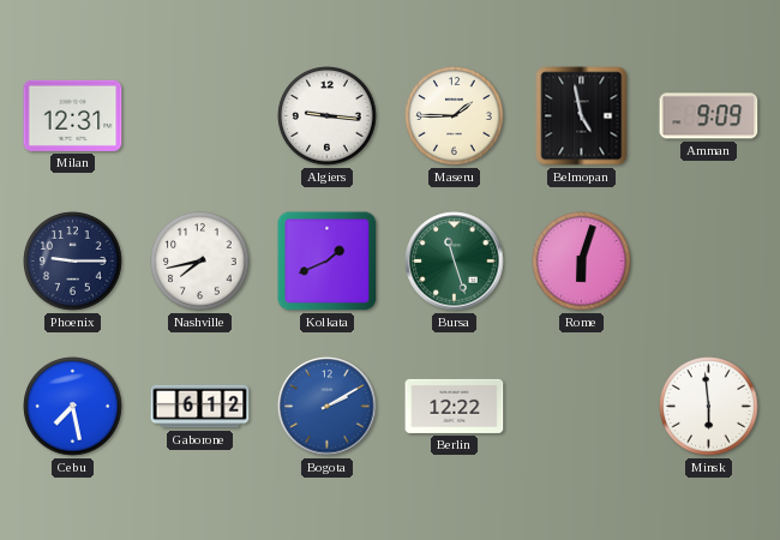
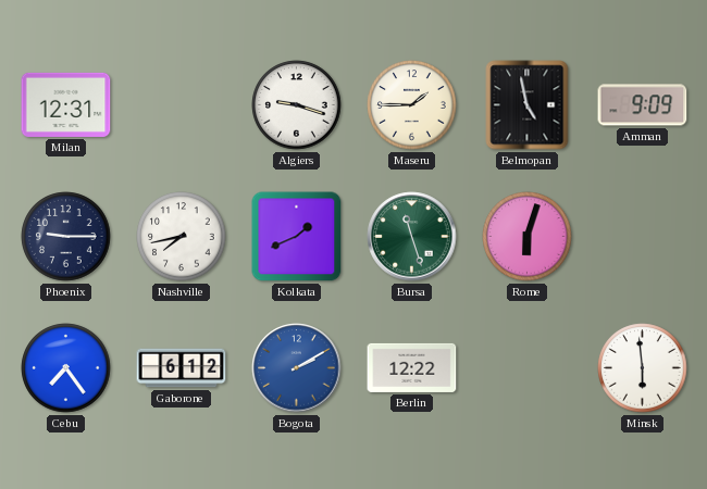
Algiers: 9:16 -> 9:18
Cebu: 7:28 -> 7:24
